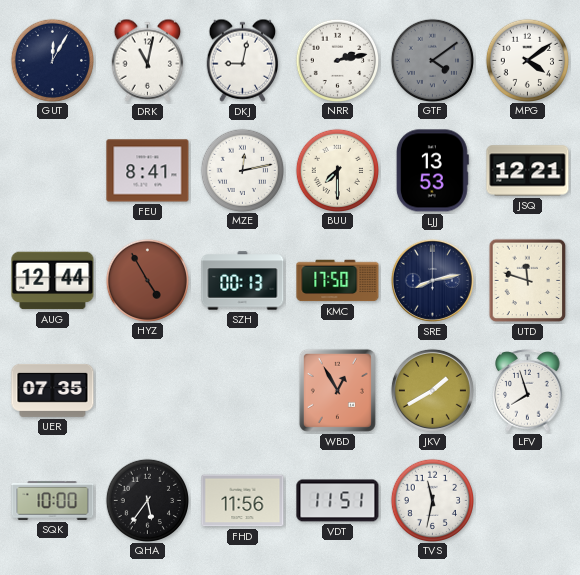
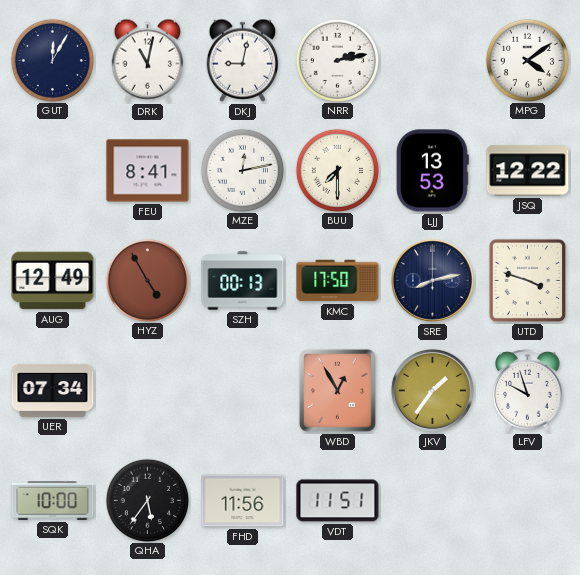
GTF: 4:09 -> none
JSQ: 12:21 -> 12:22
AUG: 12:44 -> 12:49
UTD: 11:48 -> 3:48
UER: 07:35 -> 07:34
JKV: 1:40 -> 1:36
LFV: 7:57 -> 9:57
TVS: 11:32 -> none
